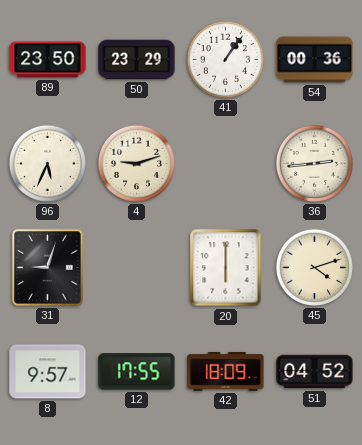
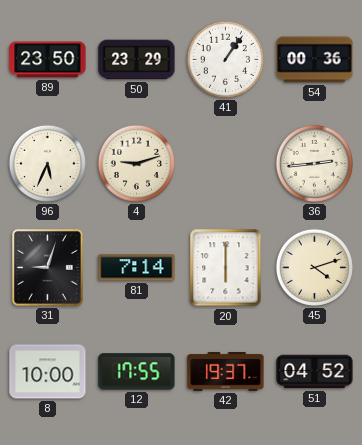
81: none -> 7:14
8: 9:57 -> 10:00
42: 18:09 -> 19:37
